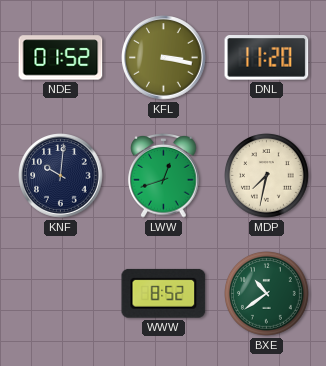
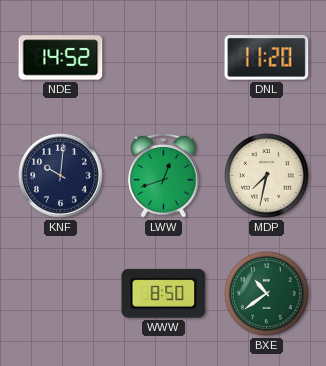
NDE: 01:52 -> 14:52
KFL: 3:17 -> none
WWW: 8:52 -> 8:50
